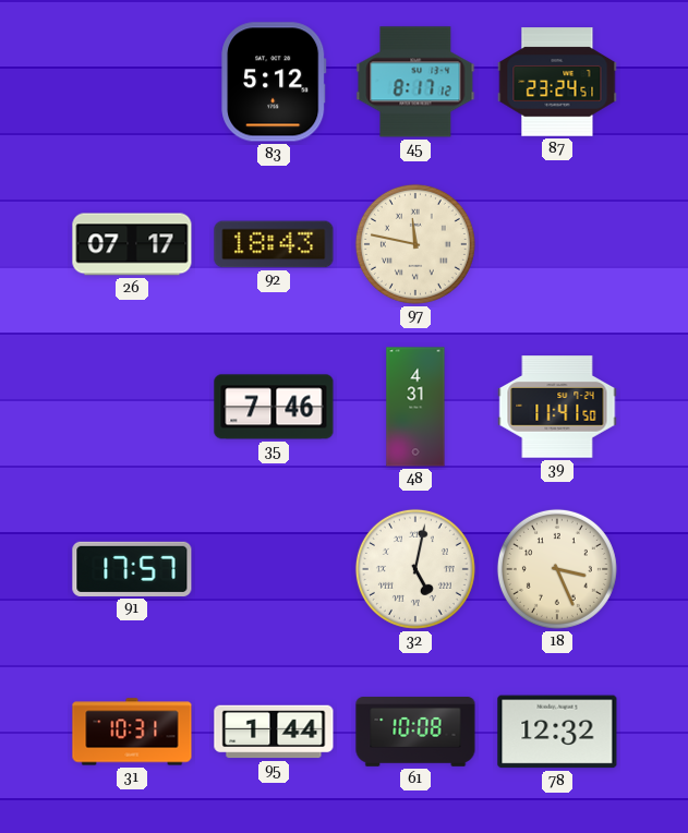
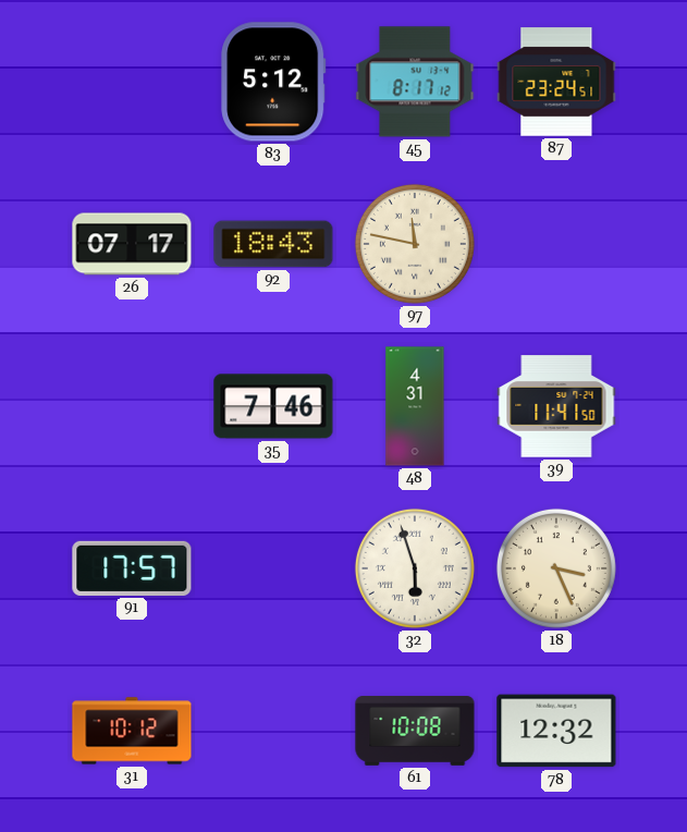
32: 5:02 -> 5:57
31: 10:31 -> 10:12
95: 1:44 -> none
